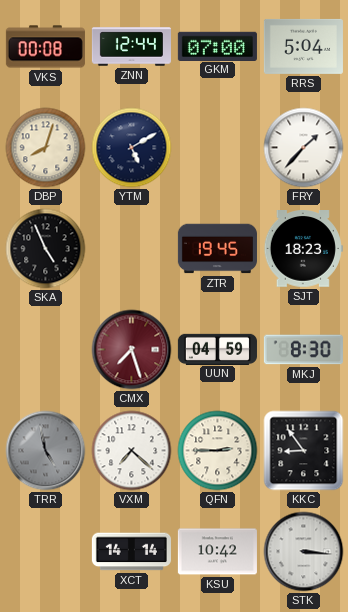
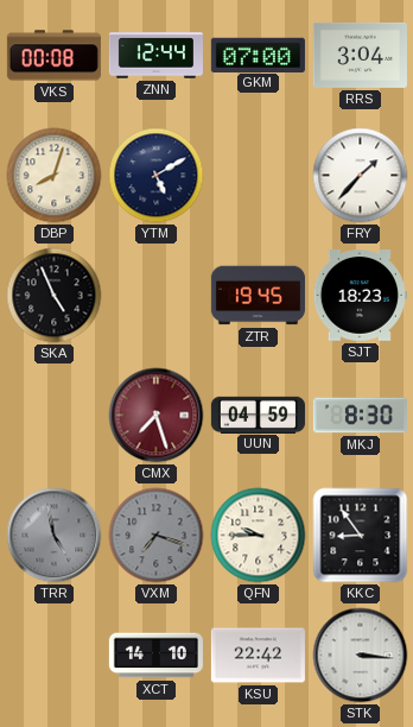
RRS: 5:04 -> 3:04
VXM: 7:22 -> 7:18
VXM dial: white -> grey
QFN: 2:45 -> 9:45
XCT: 14:14 -> 14:10
KSU: 10:42 -> 22:42
